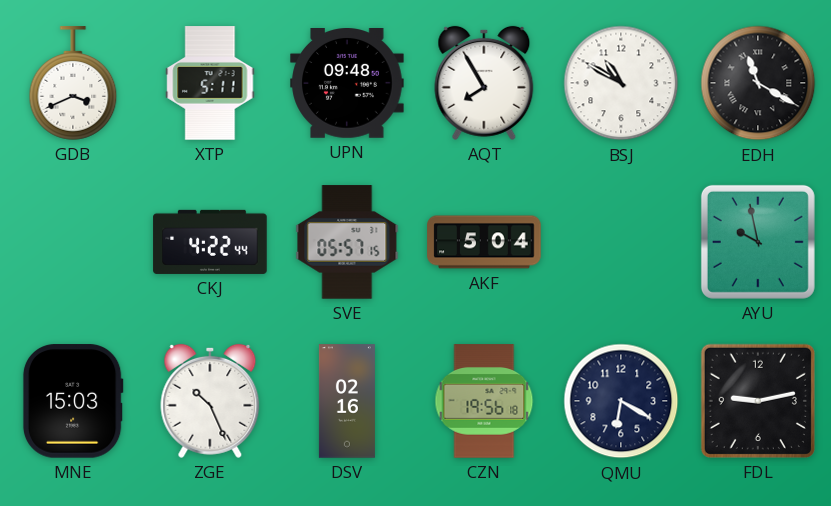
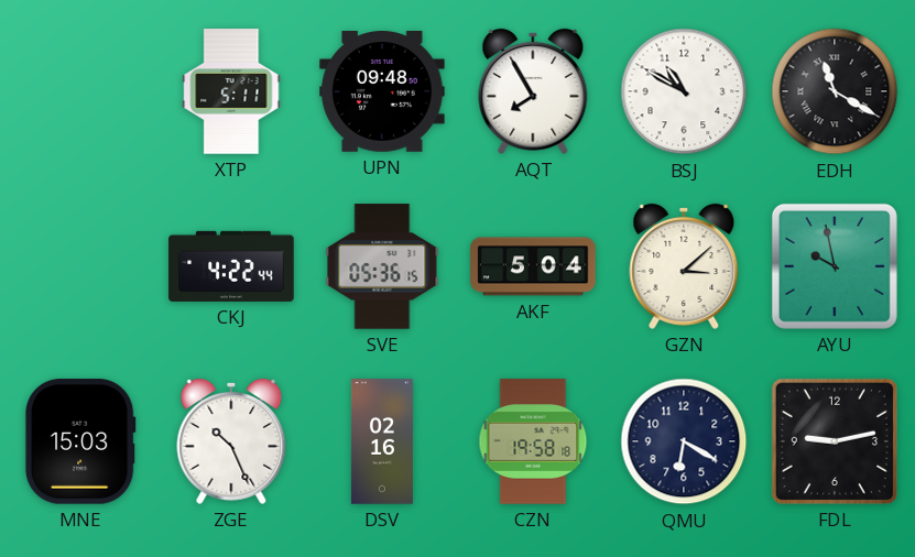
GDB: 3:41 -> none
SVE: 05:57 -> 05:36
GZN: none -> 3:08
CZN: 19:56 -> 19:58
